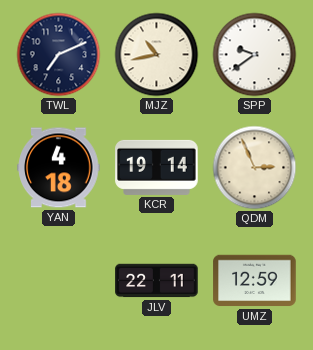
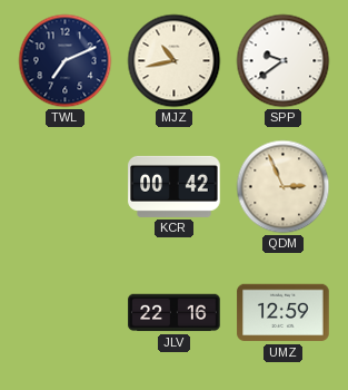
YAN: 4:18 -> none
KCR: 19:14 -> 00:42
JLV: 22:11 -> 22:16
